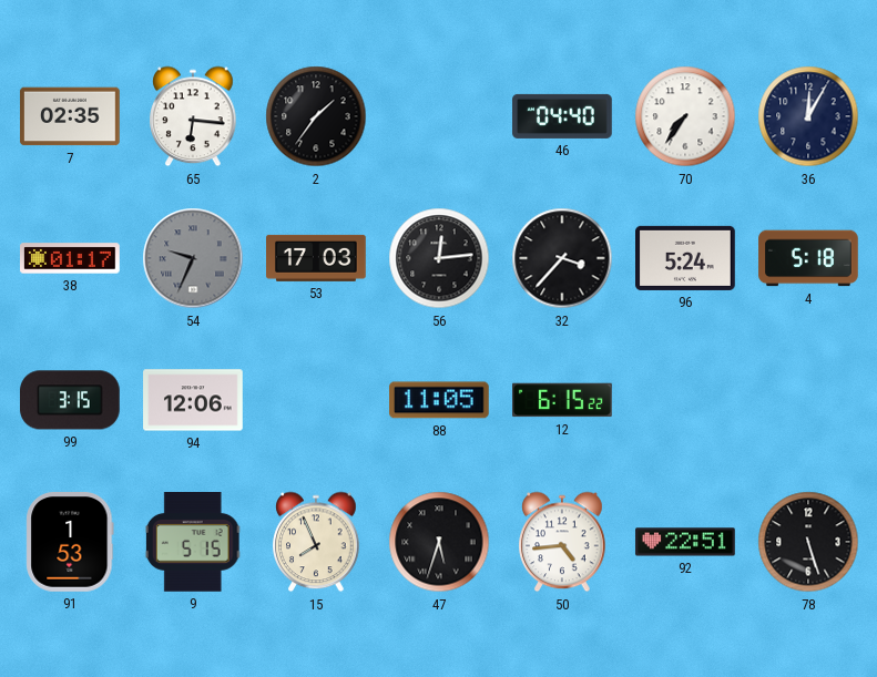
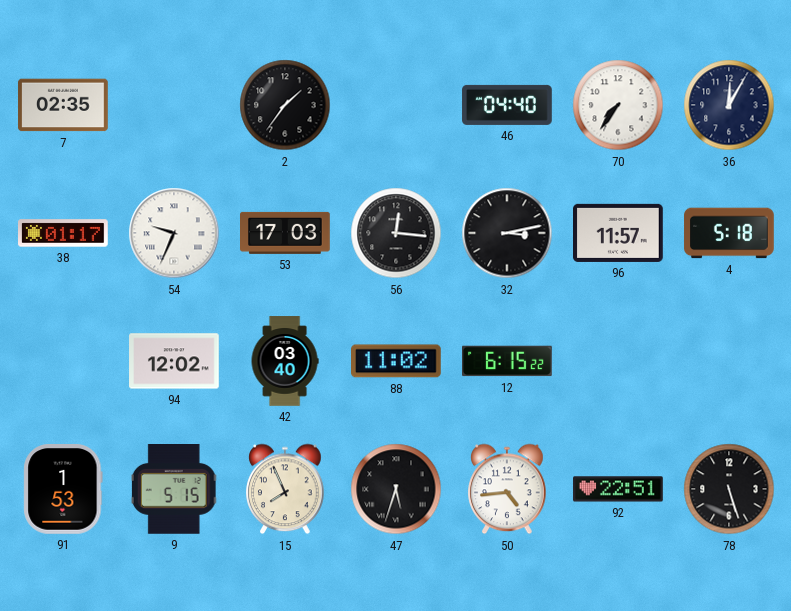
65: 6:16 -> none
54 dial: grey -> white
56: 12:14 -> 12:16
32: 3:37 -> 3:13
96: 5:24 -> 11:57
99: 3:15 -> none
94: 12:06 -> 12:02
42: none -> 03:40
88: 11:05 -> 11:02
